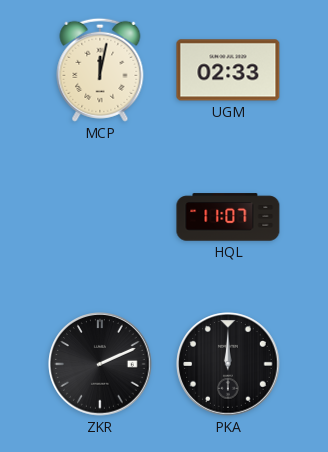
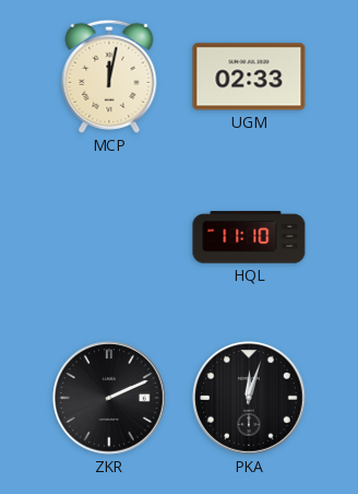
HQL: 11:07 -> 11:10
PKA: 12:00 -> 12:03
